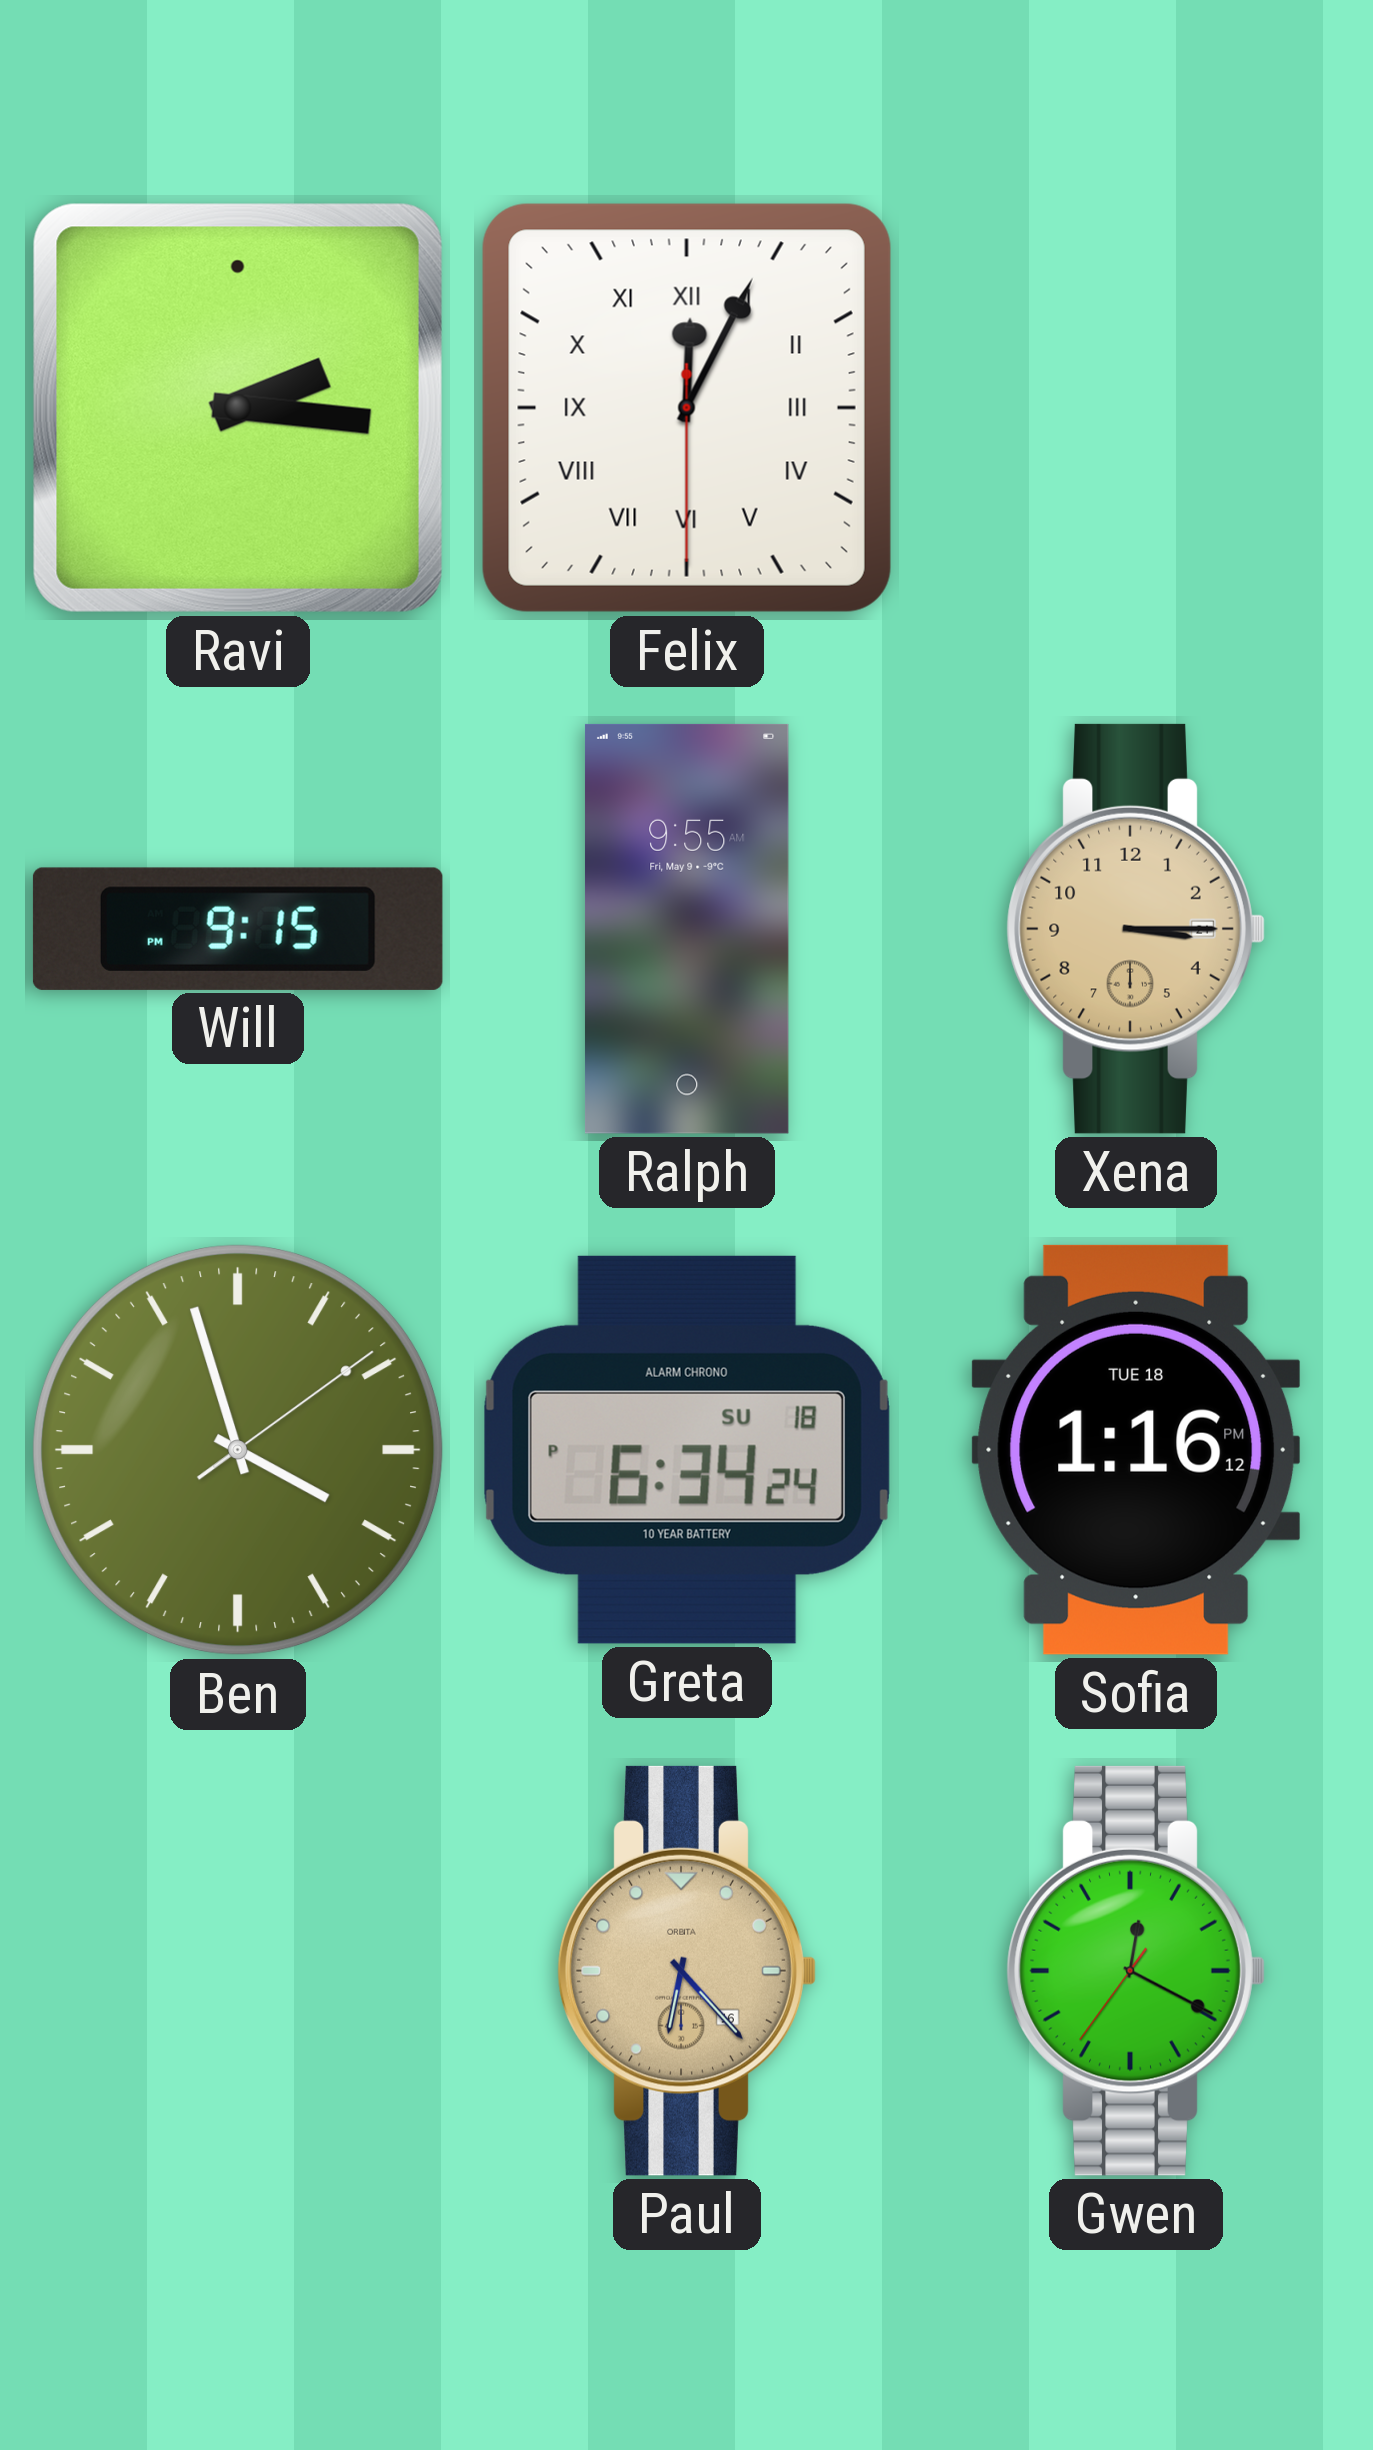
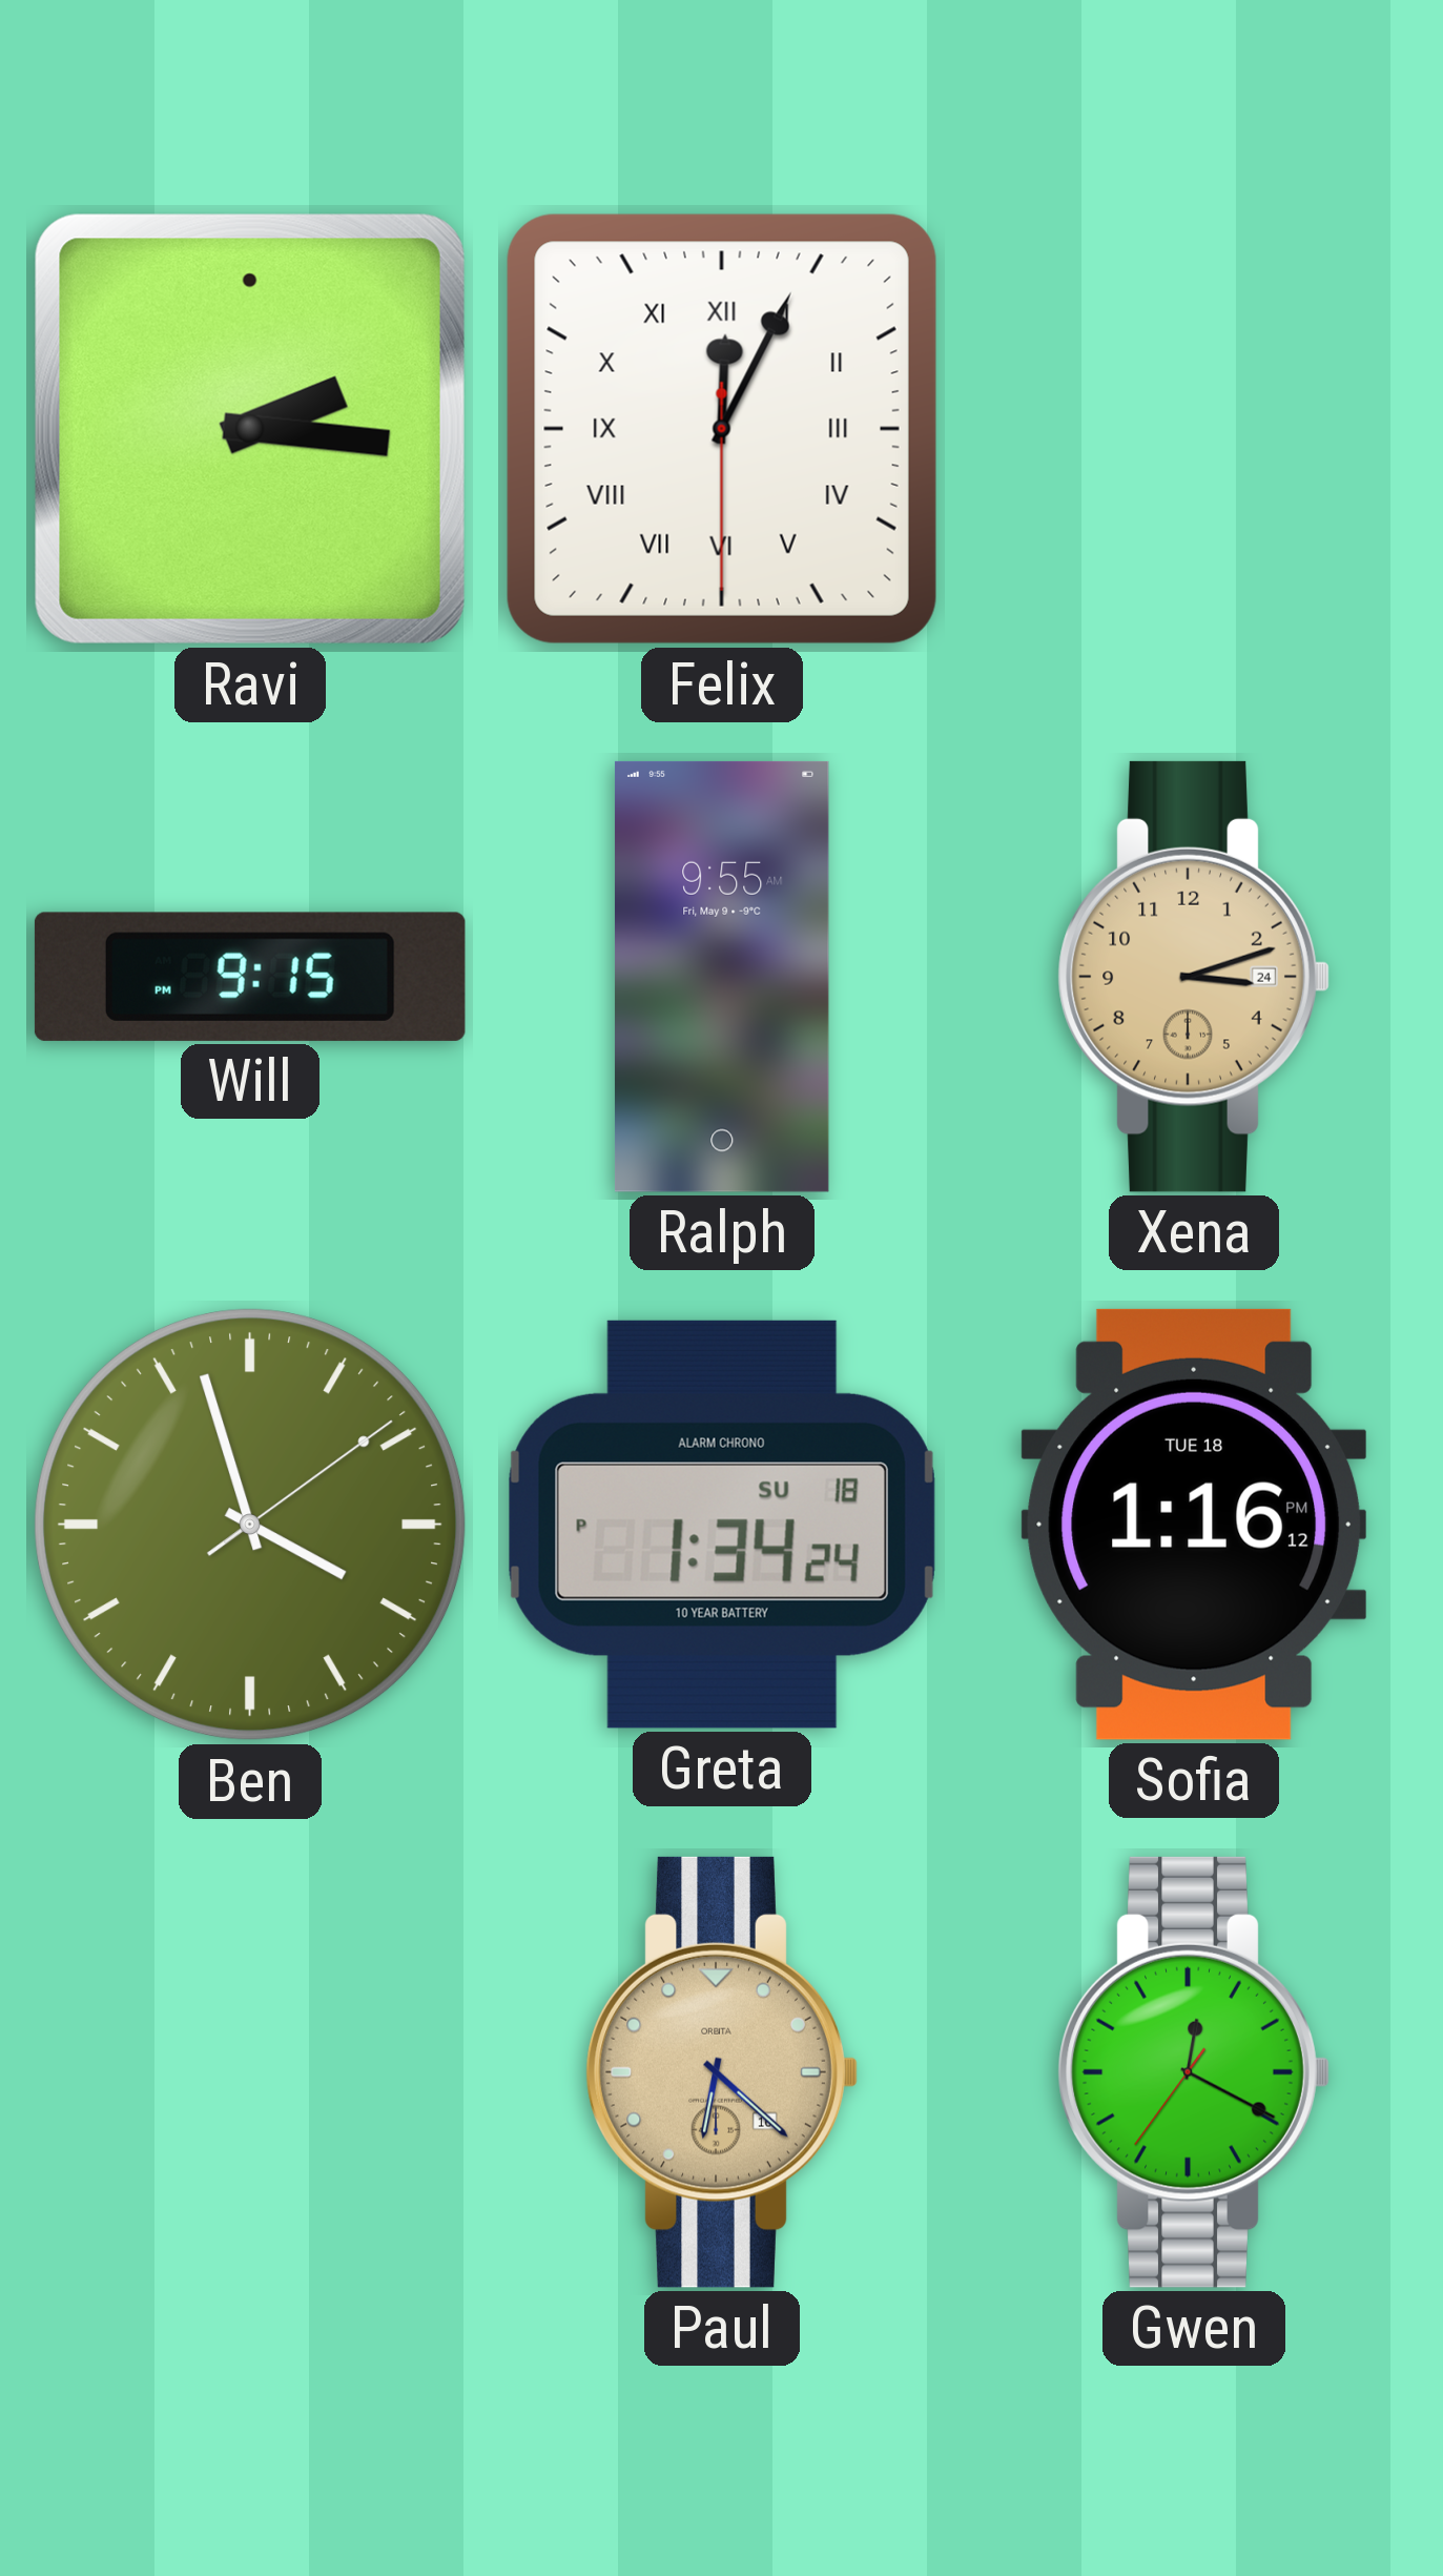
Xena: 3:15 -> 3:12
Greta: 6:34 -> 1:34
Paul: 6:23 -> 6:22
